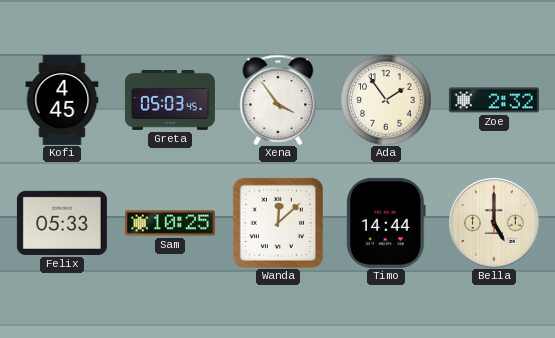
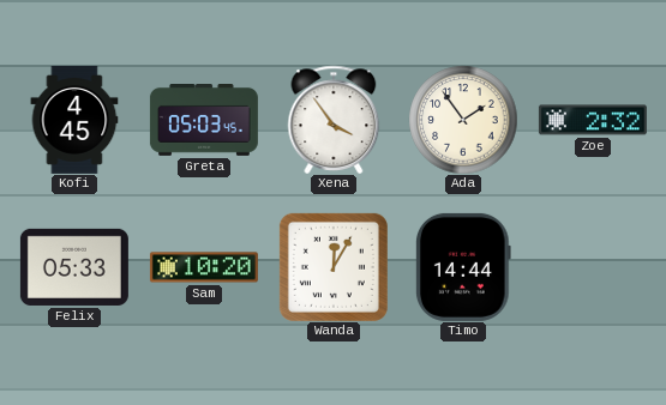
Sam: 10:25 -> 10:20
Wanda: 12:08 -> 12:05
Bella: 5:00 -> none
